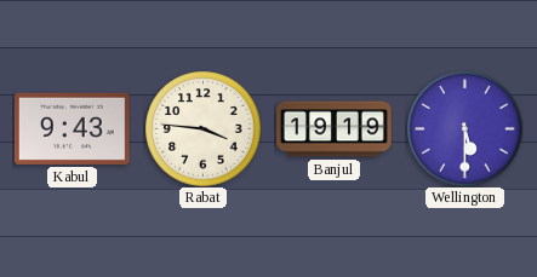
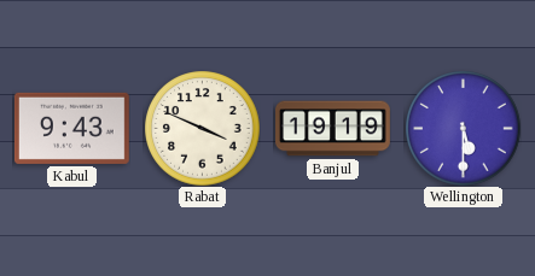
Rabat: 3:46 -> 3:49
